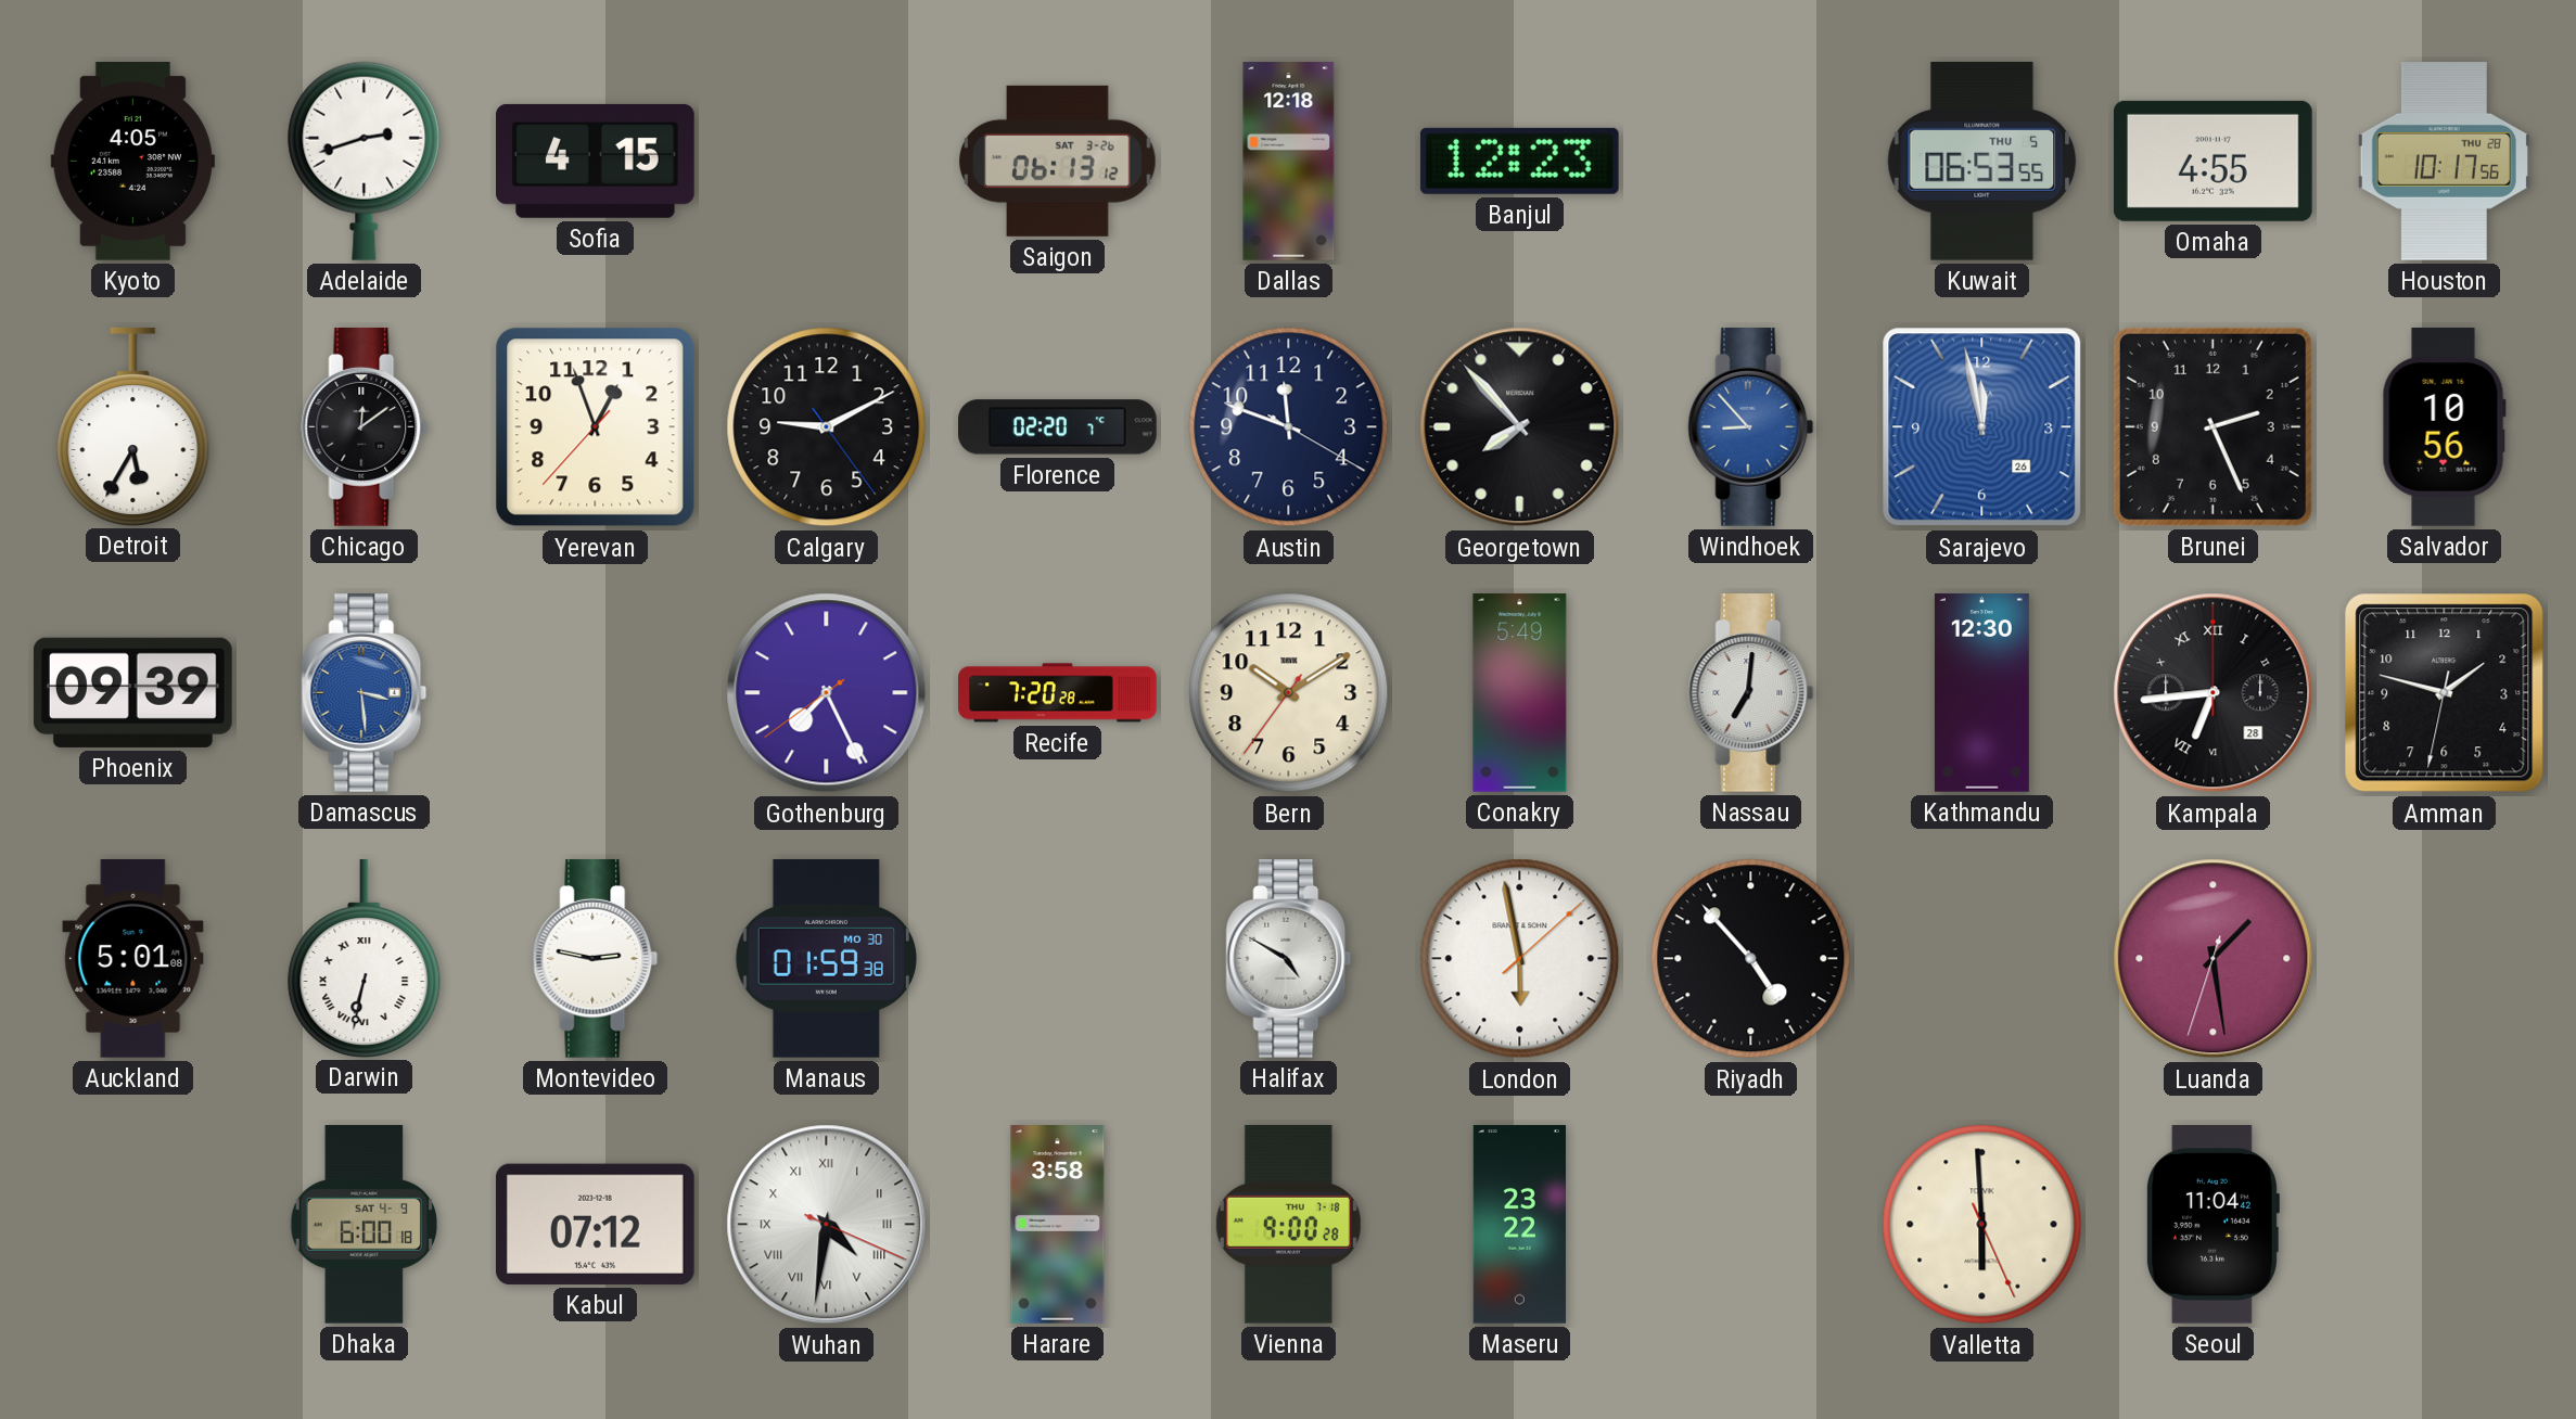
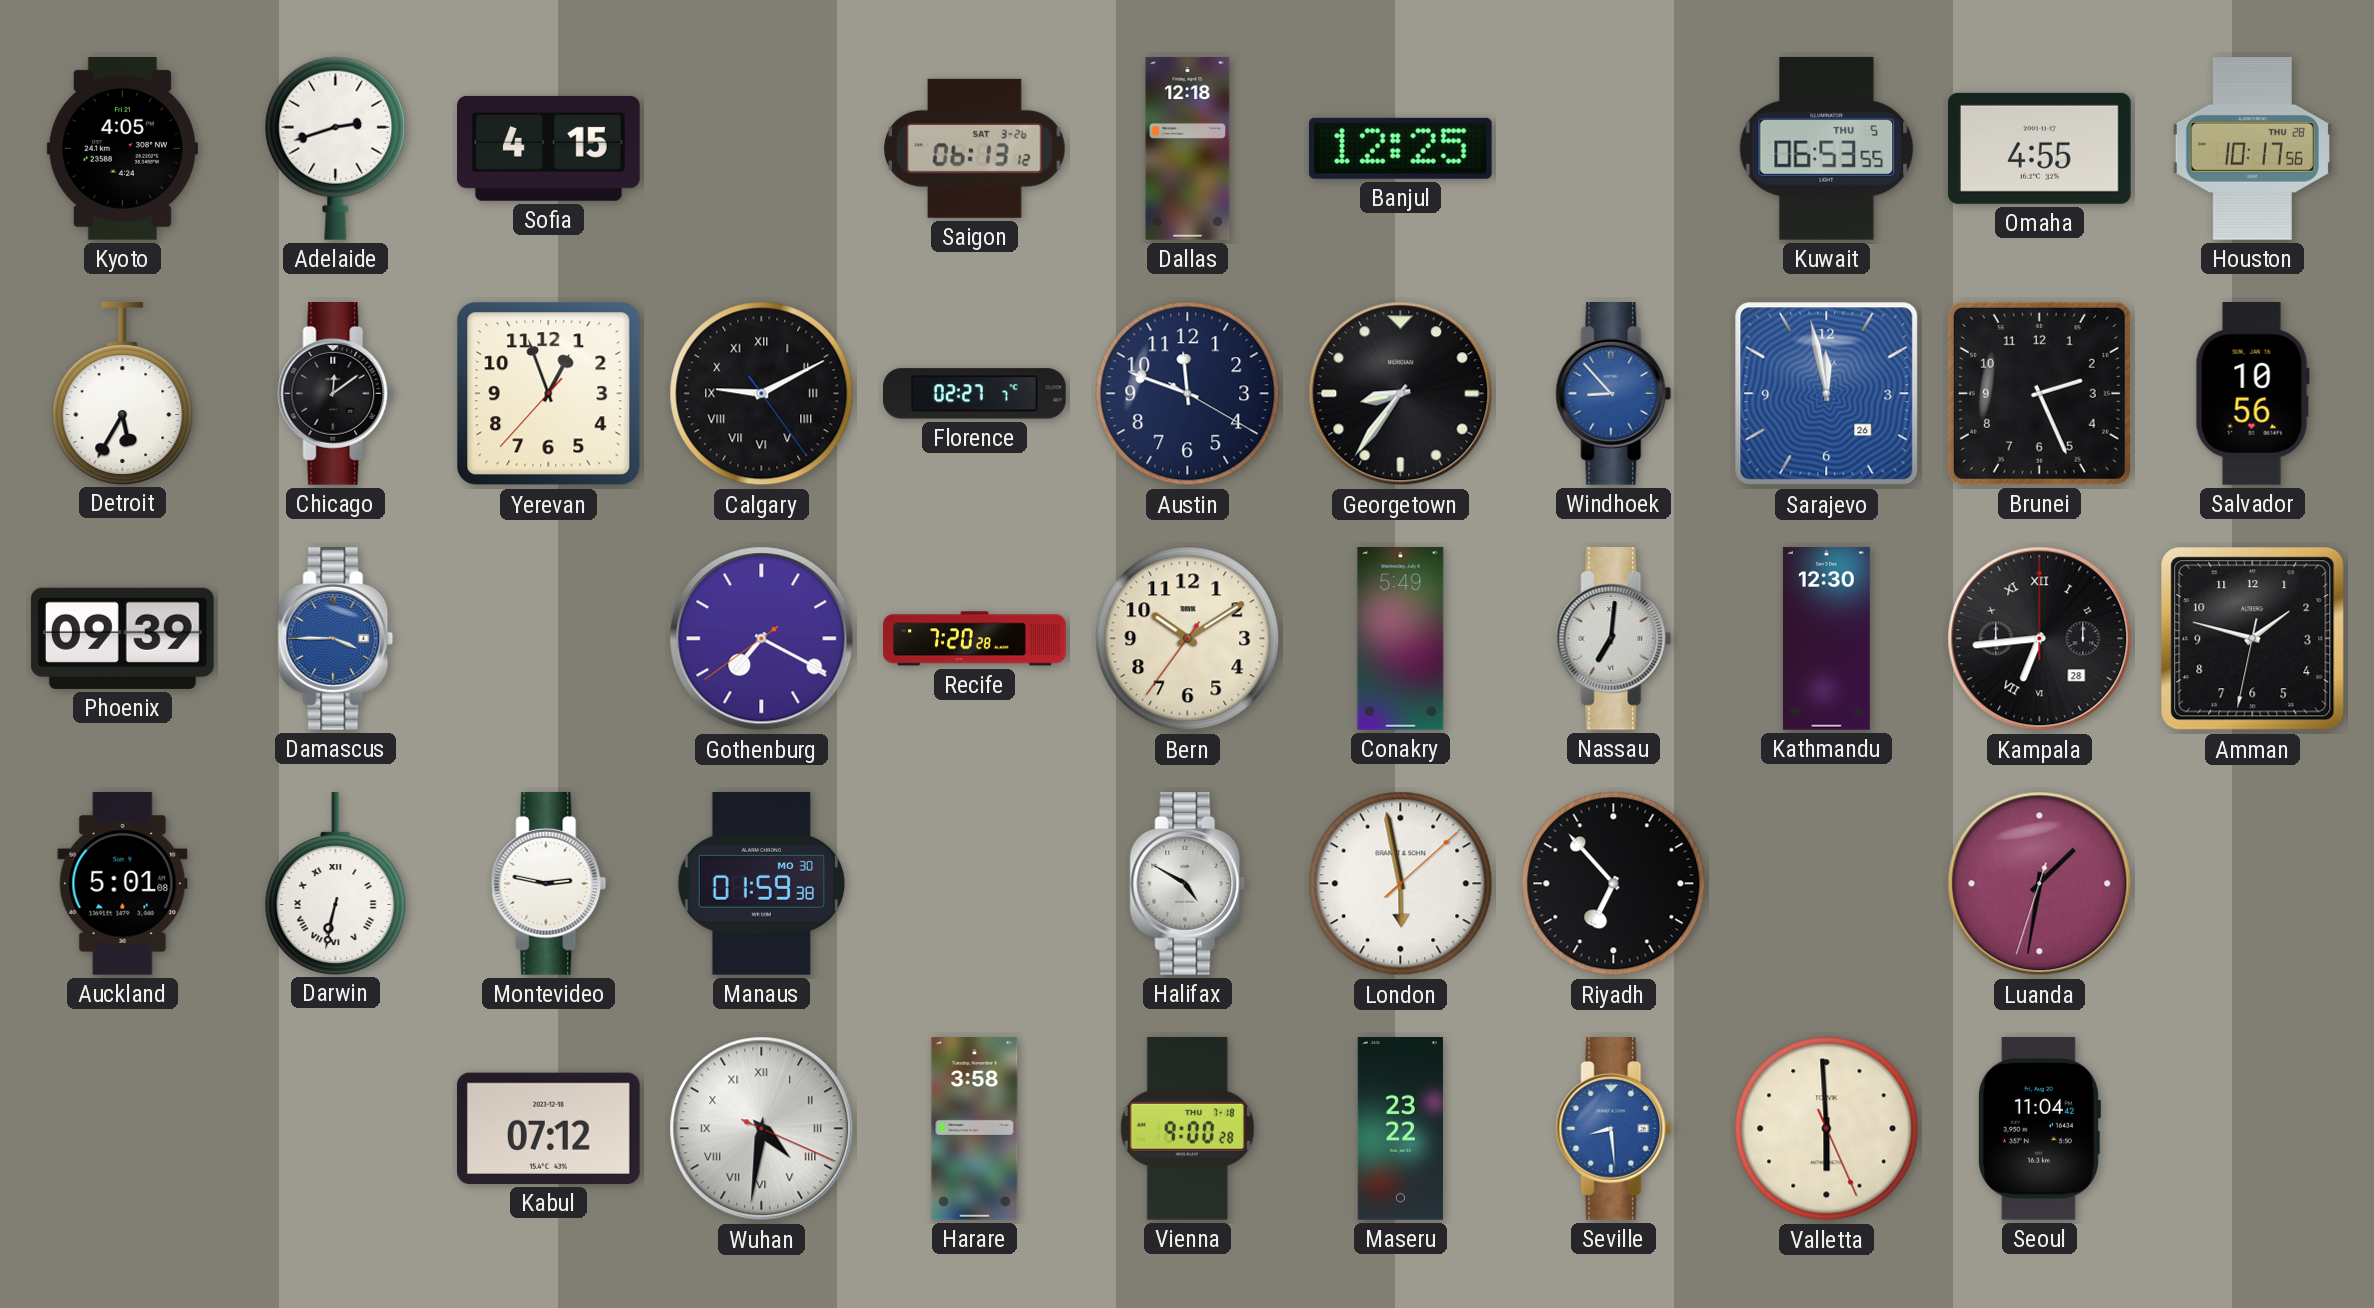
Banjul: 12:23 -> 12:25
Calgary numerals: Arabic -> Roman
Florence: 02:20 -> 02:27
Georgetown: 7:53 -> 8:36
Damascus: 3:29 -> 3:45
Gothenburg: 7:25 -> 7:19
Riyadh: 4:53 -> 6:53
Luanda: 1:28 -> 1:31
Dhaka: 6:00 -> none
Seville: none -> 8:29
